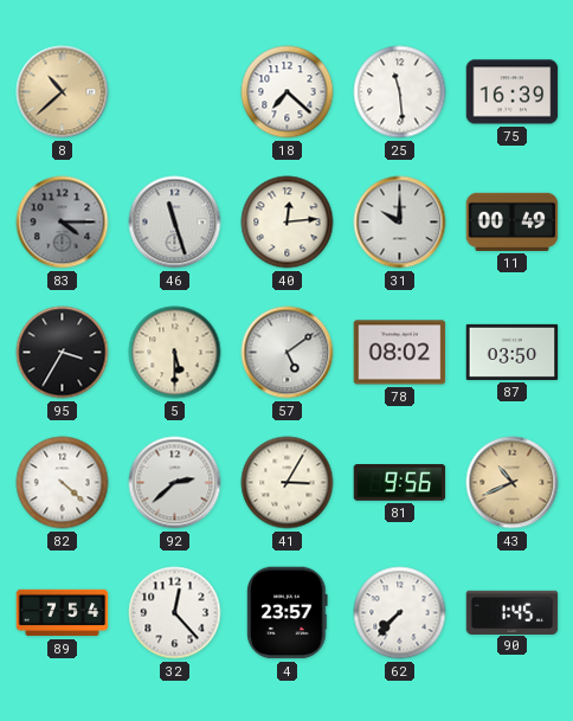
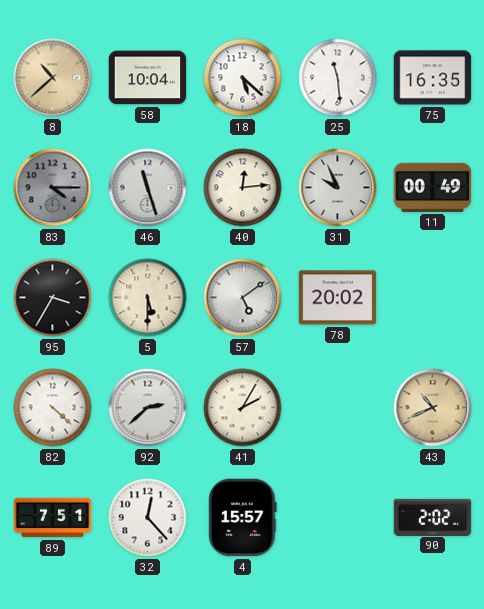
58: none -> 10:04
18: 7:22 -> 5:22
75: 16:39 -> 16:35
31: 10:00 -> 9:56
78: 08:02 -> 20:02
87: 03:50 -> none
41: 3:05 -> 2:05
81: 9:56 -> none
89: 7:54 -> 7:51
4: 23:57 -> 15:57
62: 7:37 -> none
90: 1:45 -> 2:02
